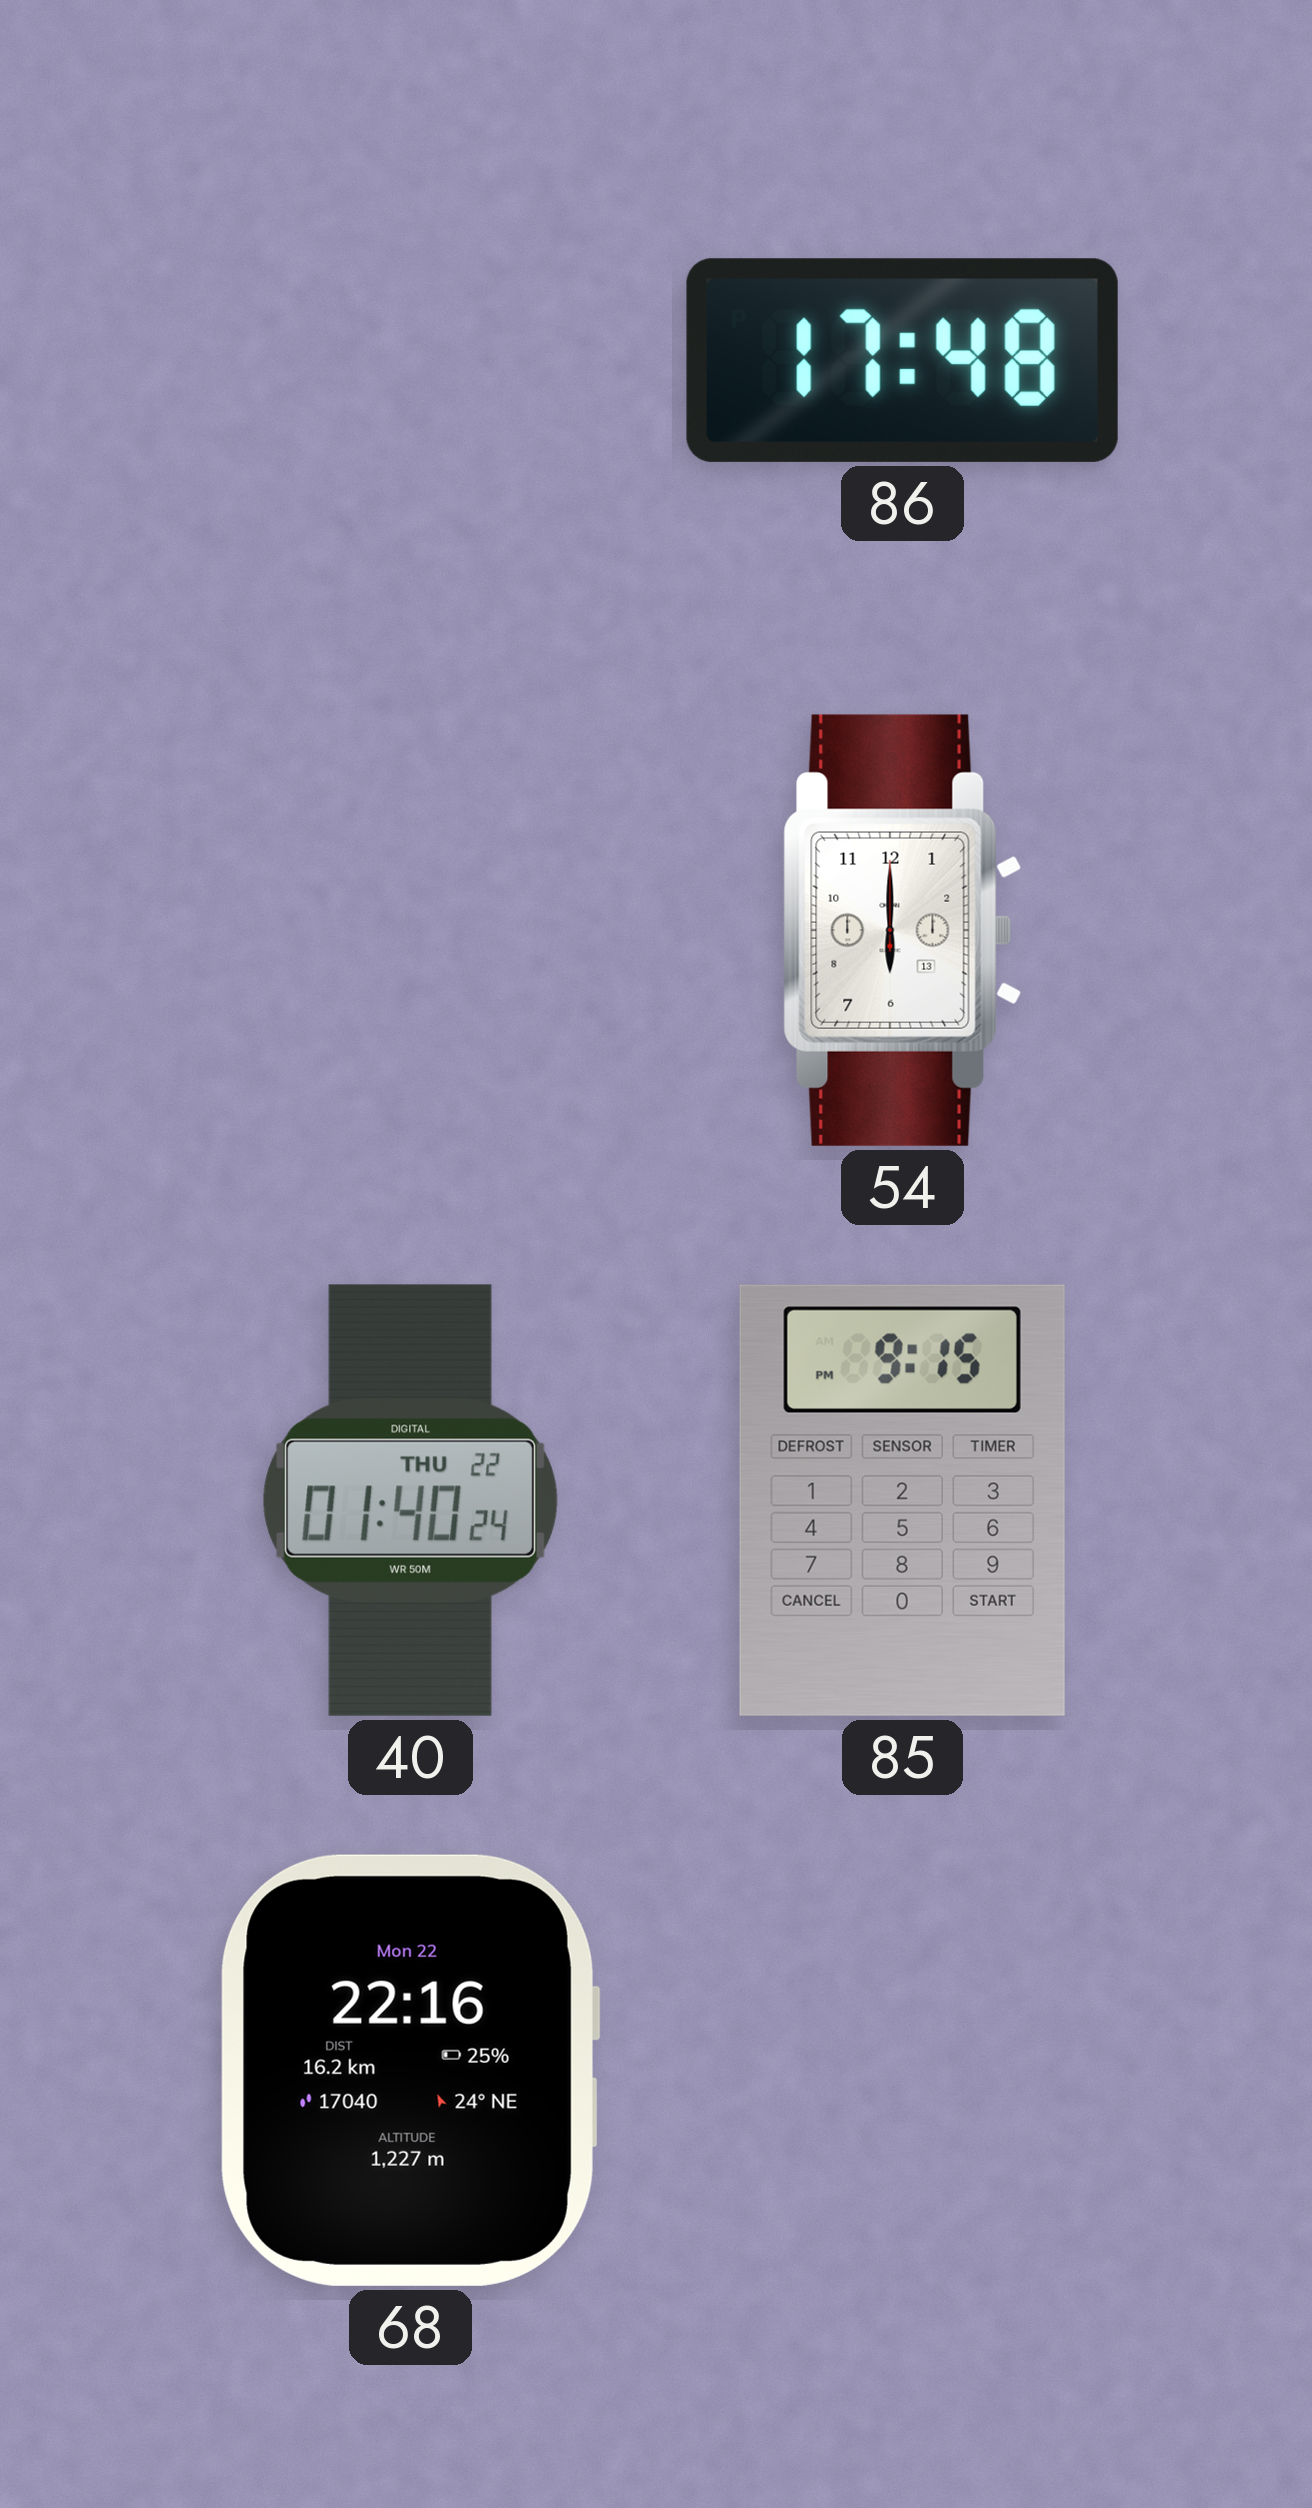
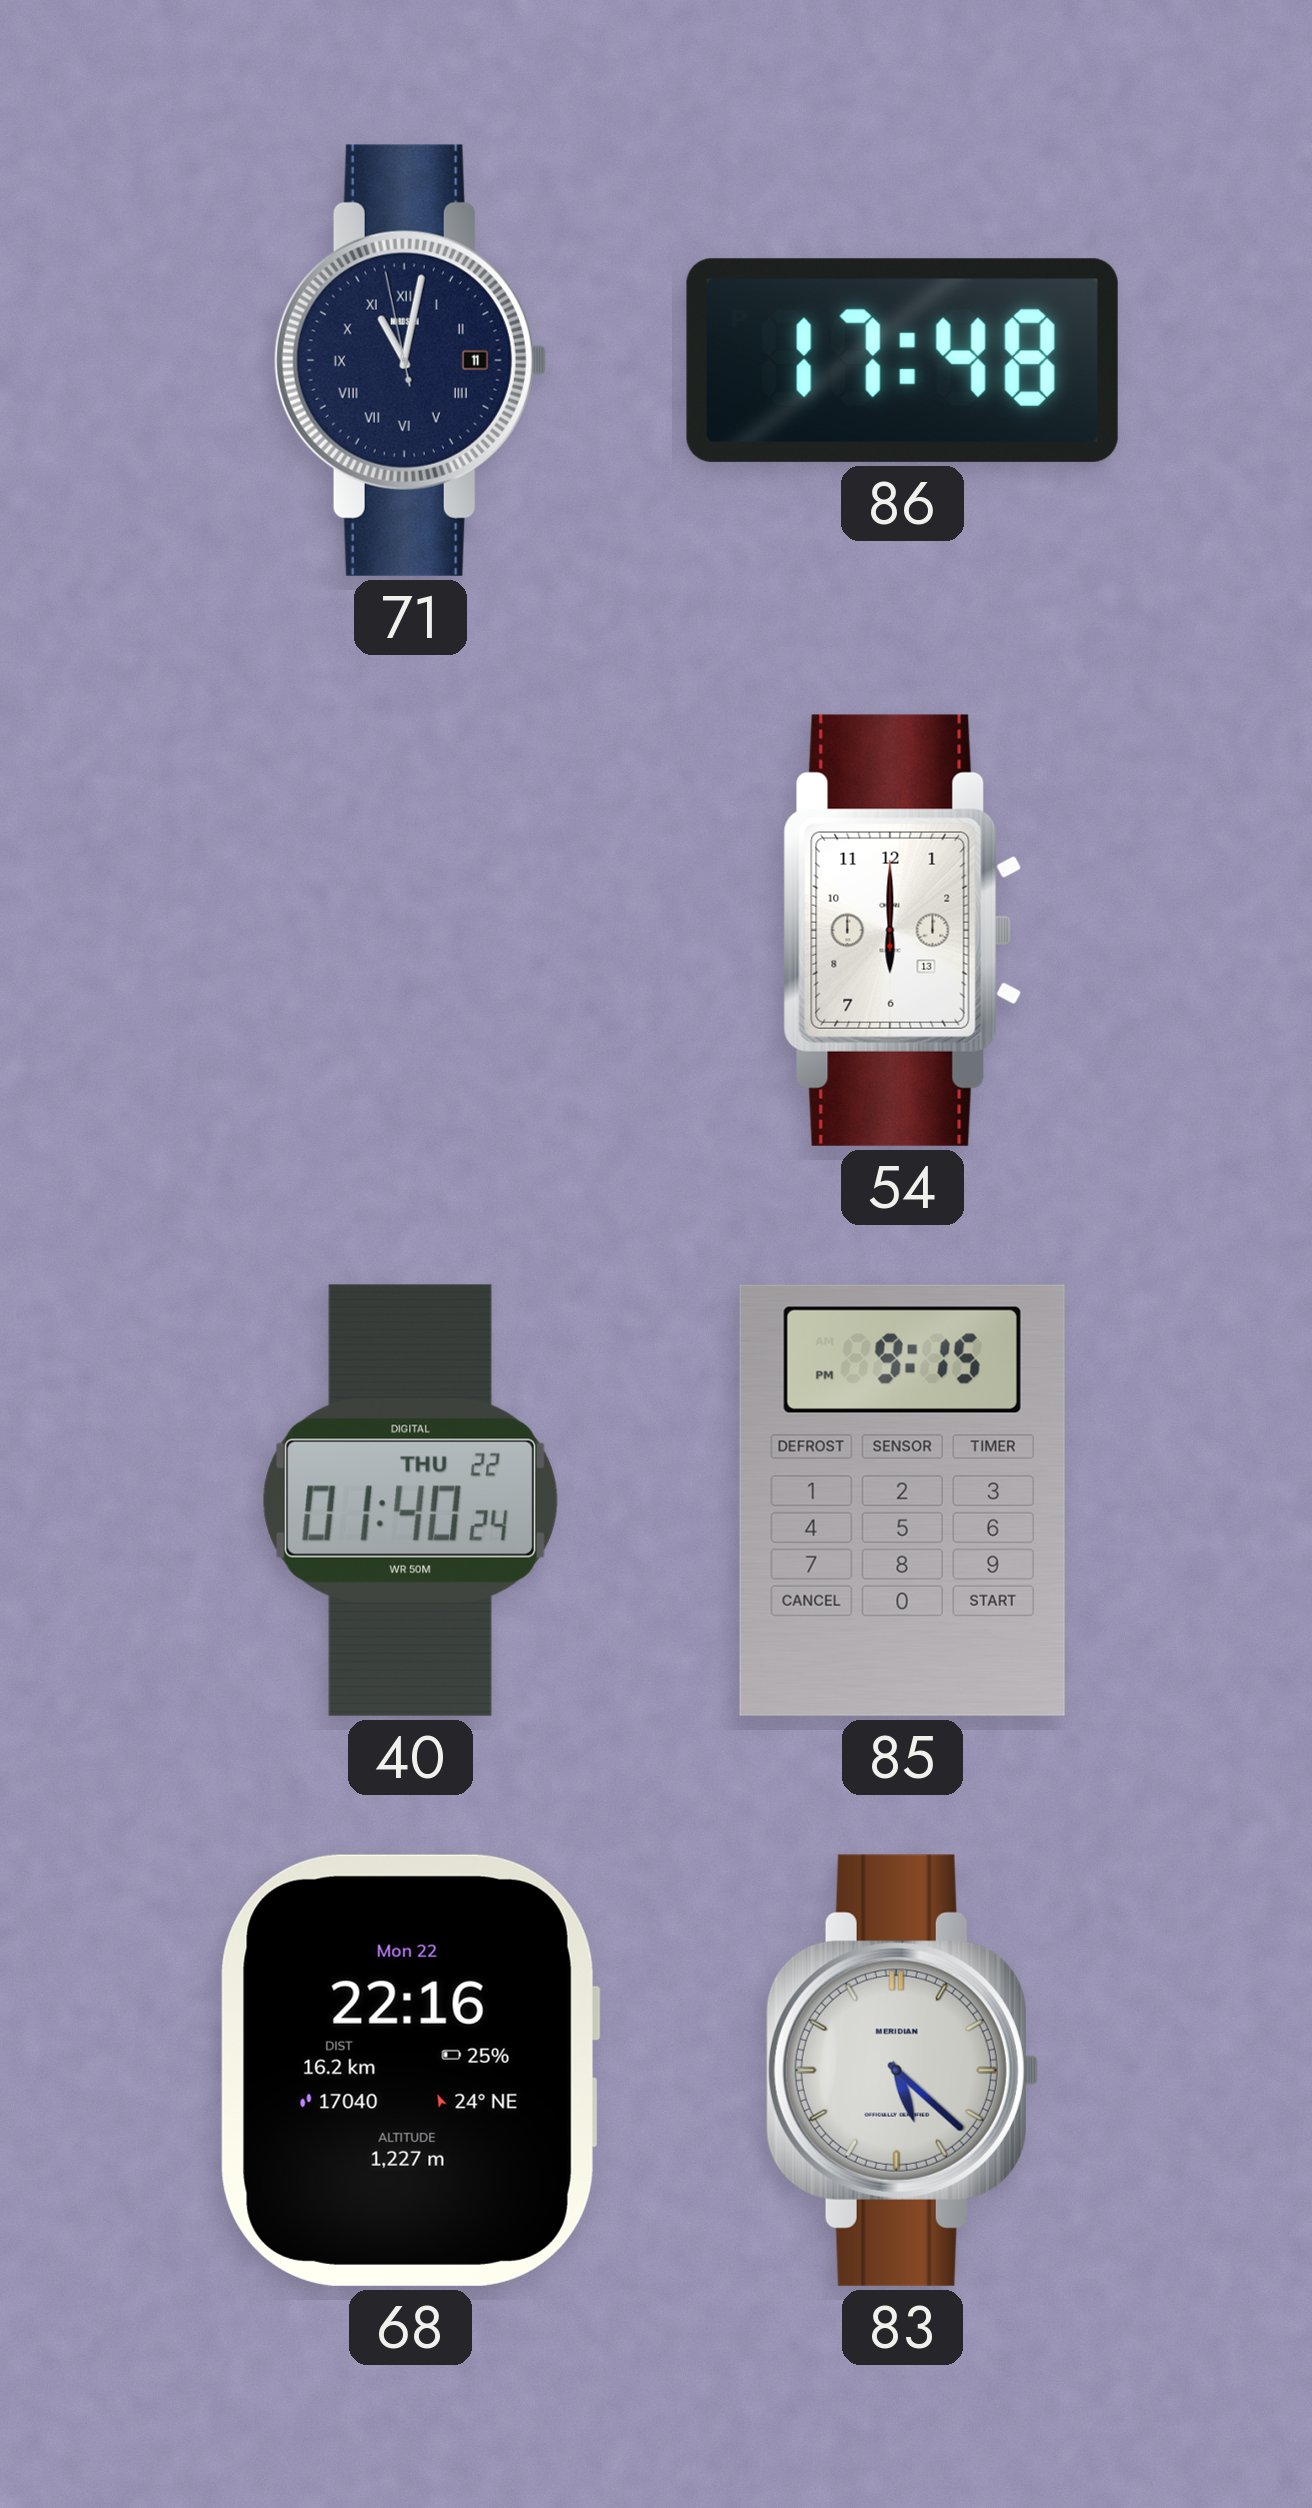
71: none -> 11:01
83: none -> 5:22
